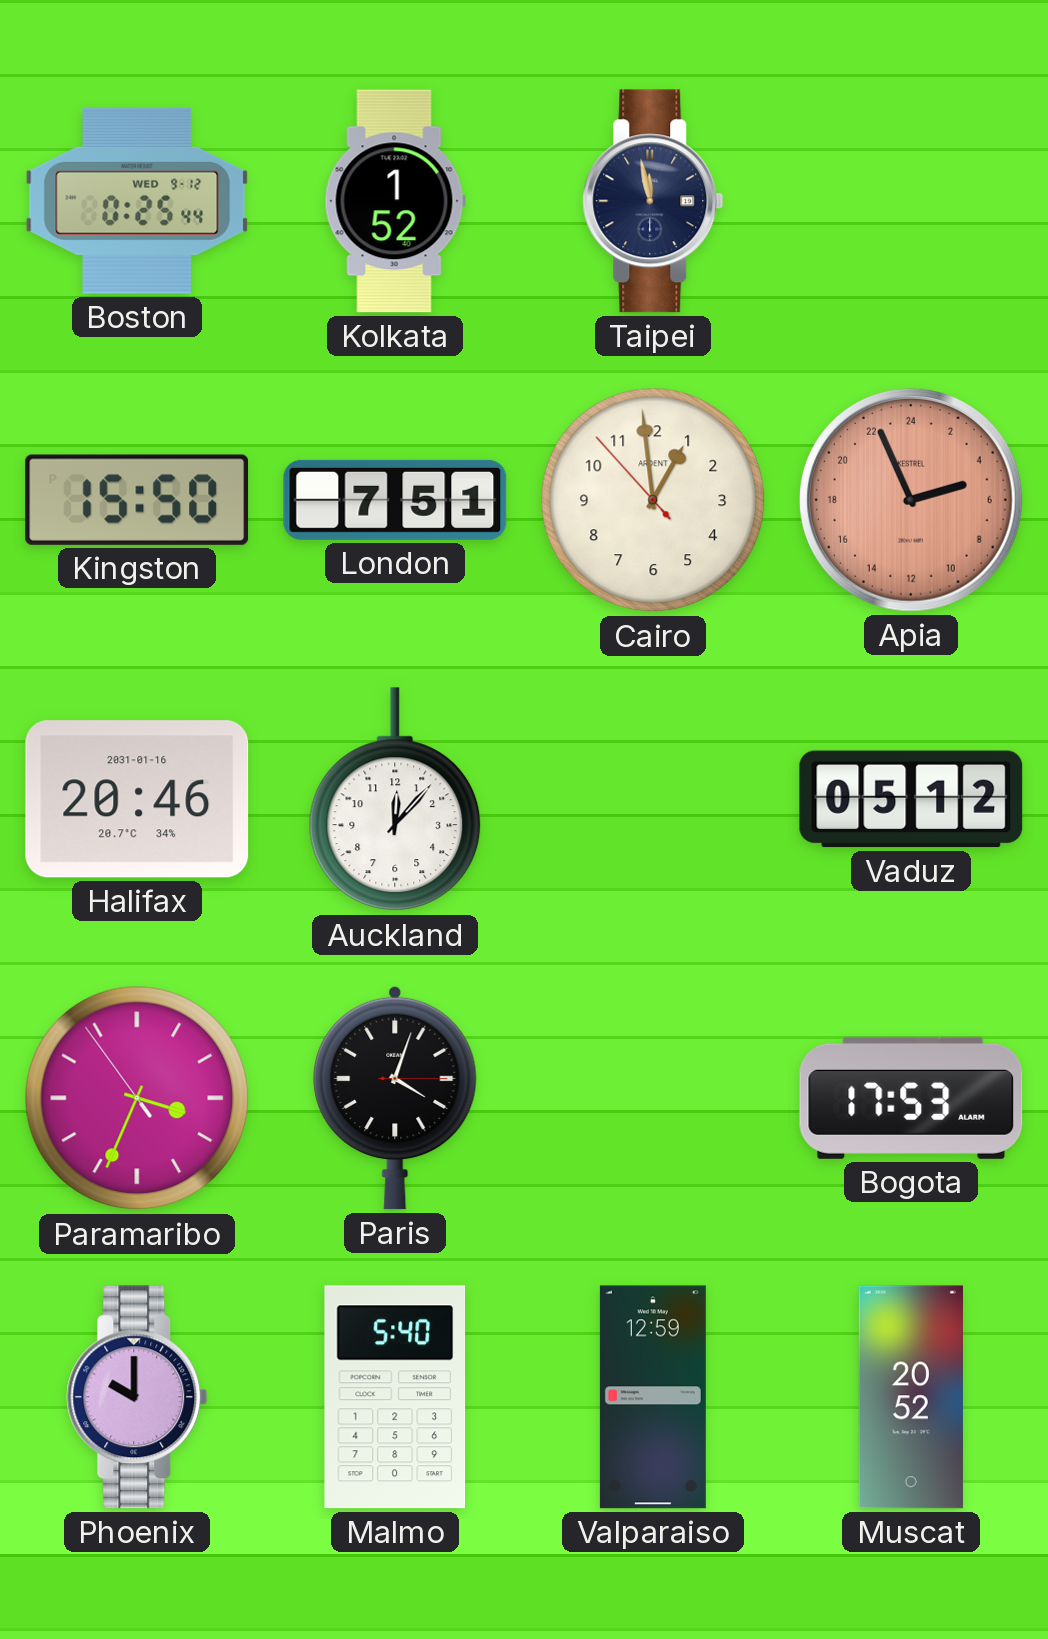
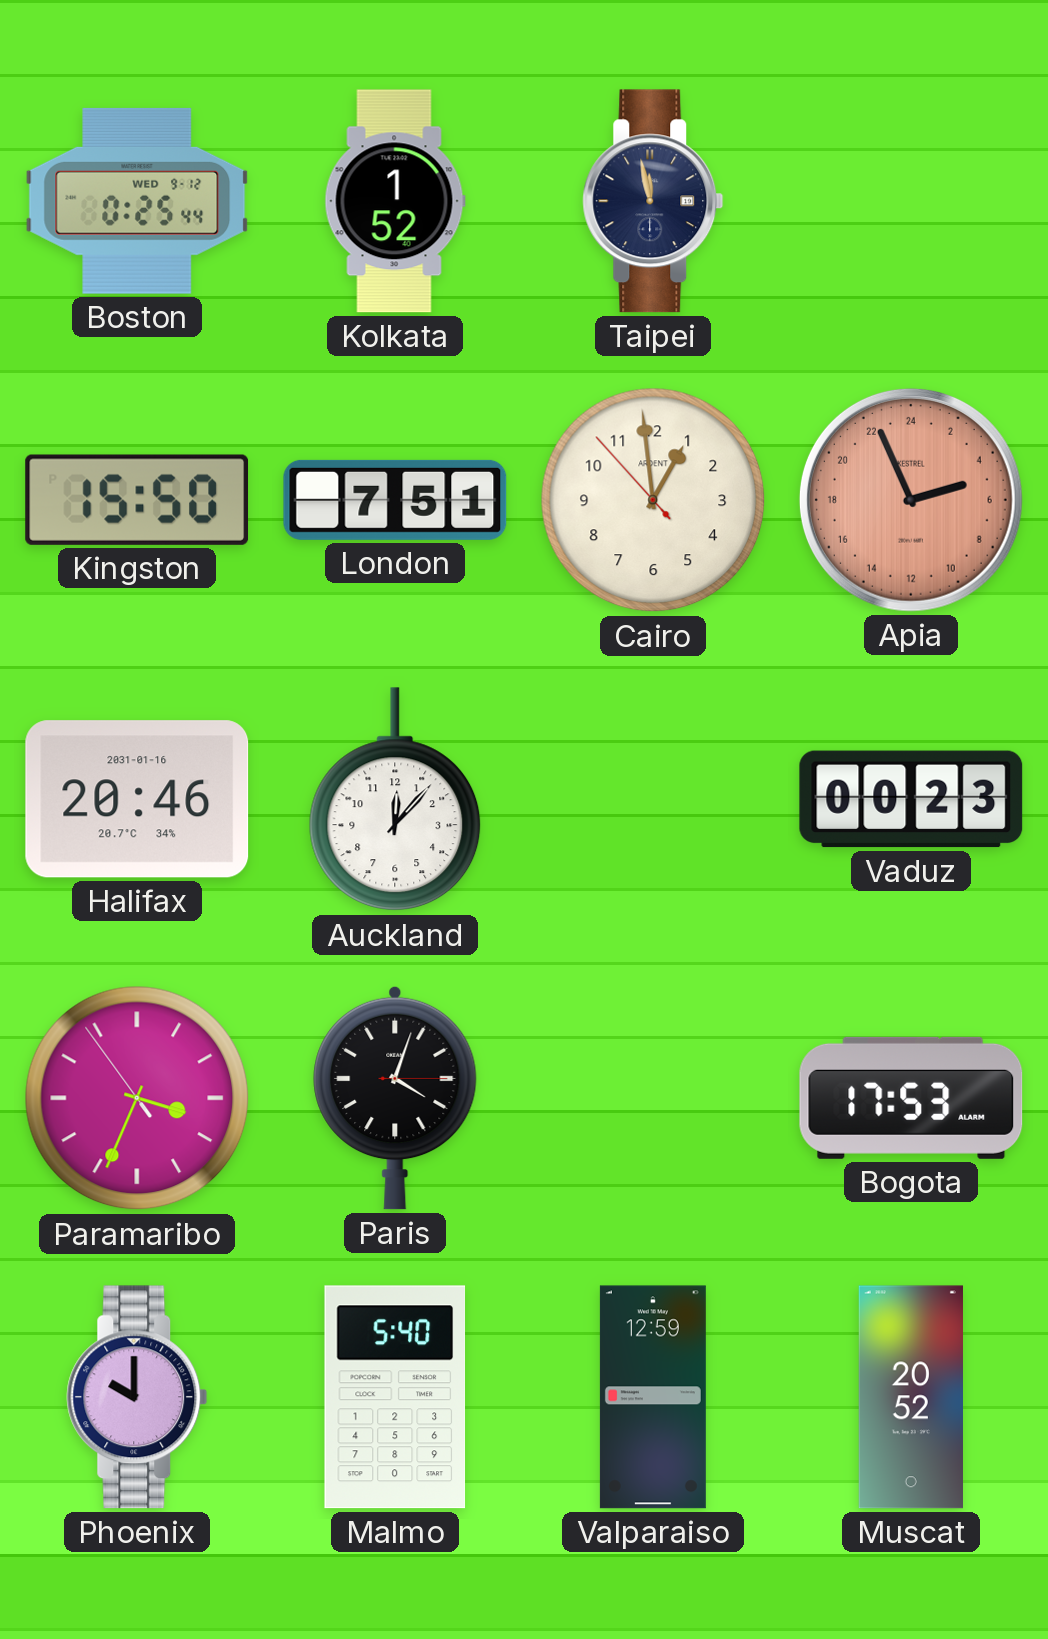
Vaduz: 05:12 -> 00:23
